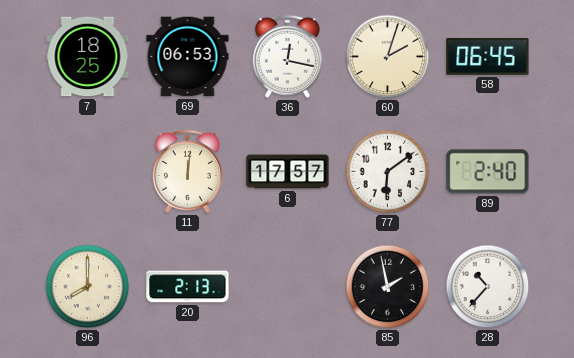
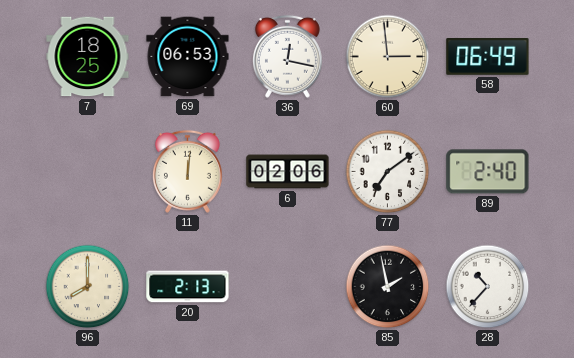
60: 2:03 -> 2:59
58: 06:45 -> 06:49
6: 17:57 -> 02:06
77: 6:09 -> 7:09
